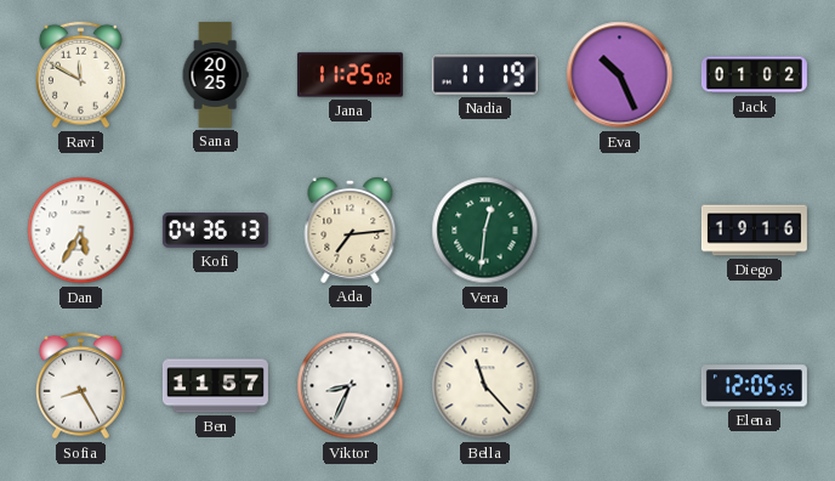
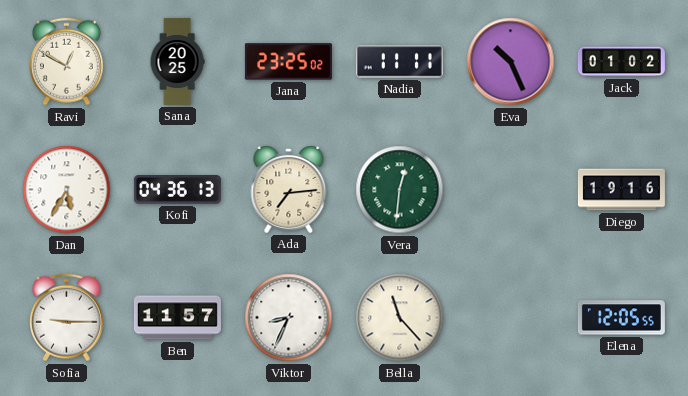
Ravi: 11:50 -> 12:50
Jana: 11:25 -> 23:25
Nadia: 11:19 -> 11:11
Sofia: 8:25 -> 9:15
